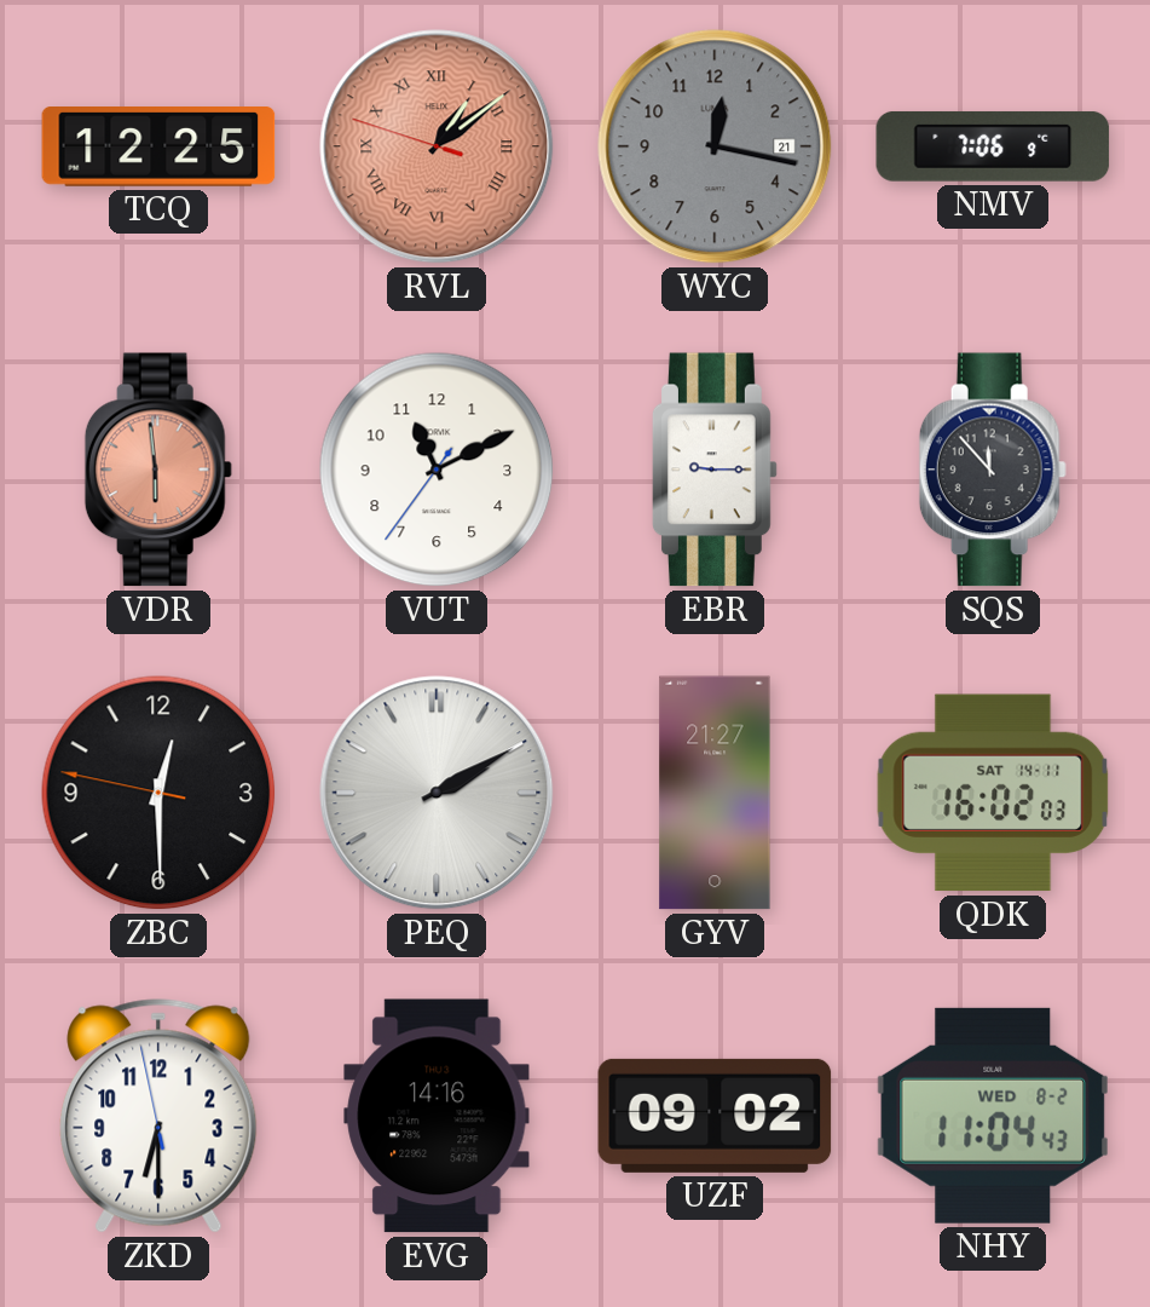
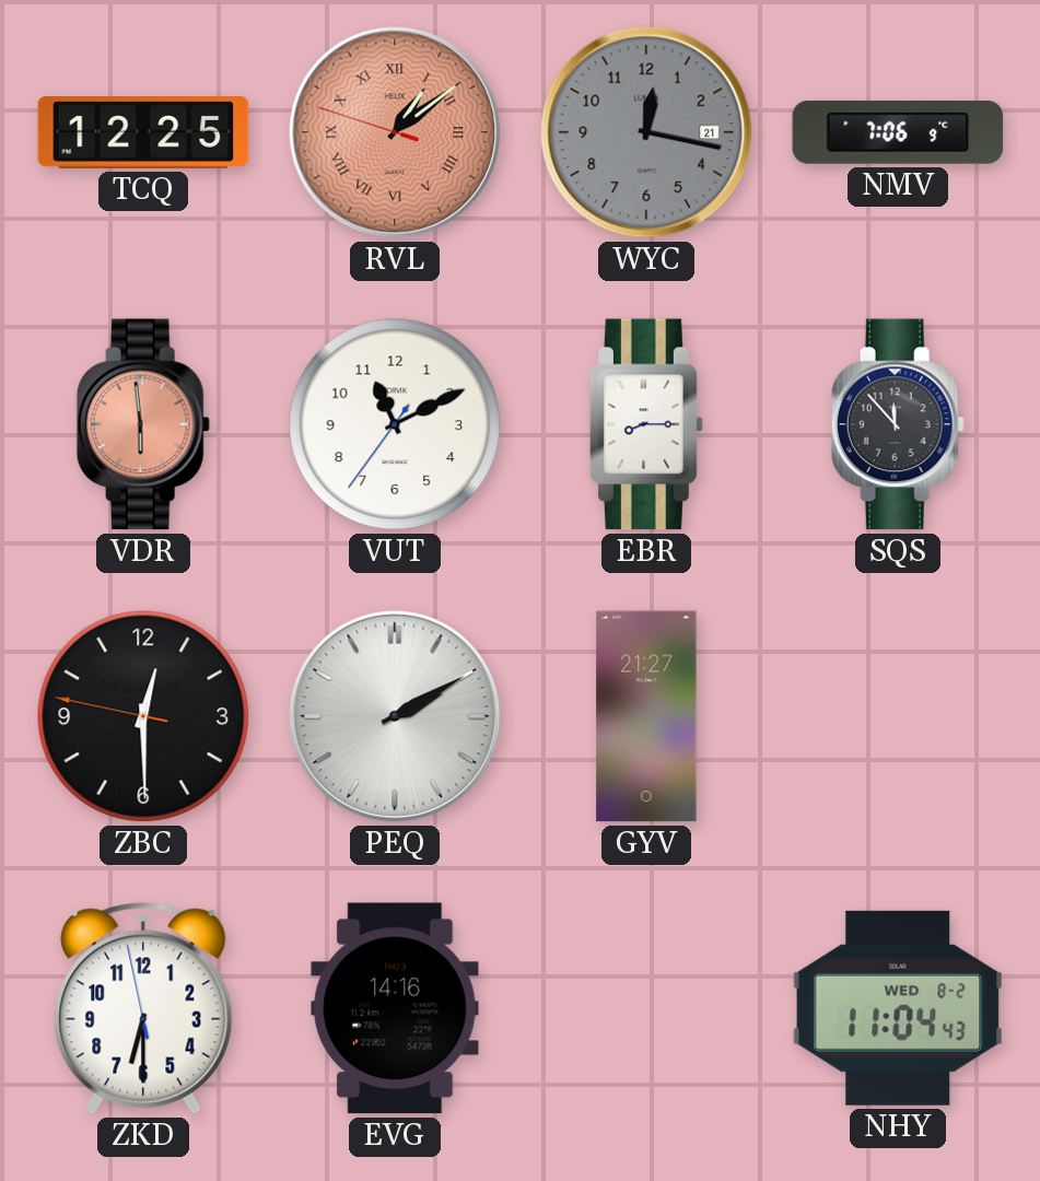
EBR: 9:15 -> 8:15
QDK: 16:02 -> none
UZF: 09:02 -> none
